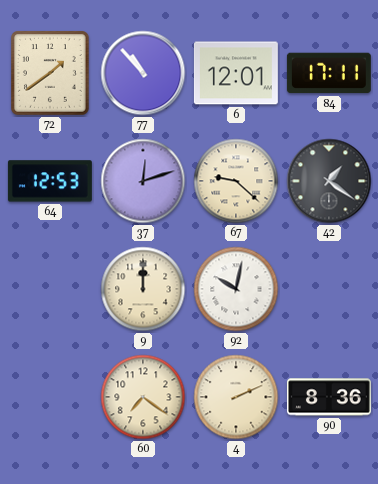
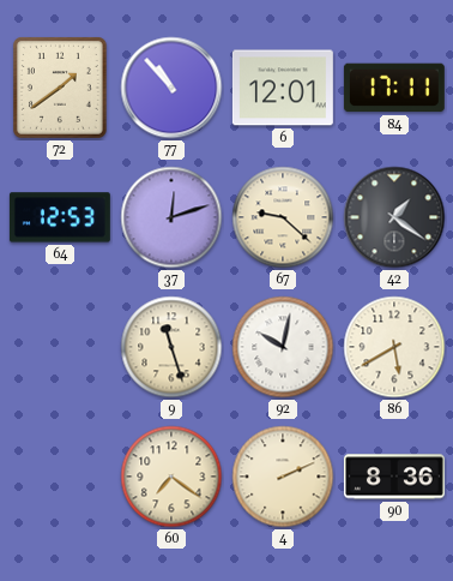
9: 12:00 -> 11:27
86: none -> 5:40
